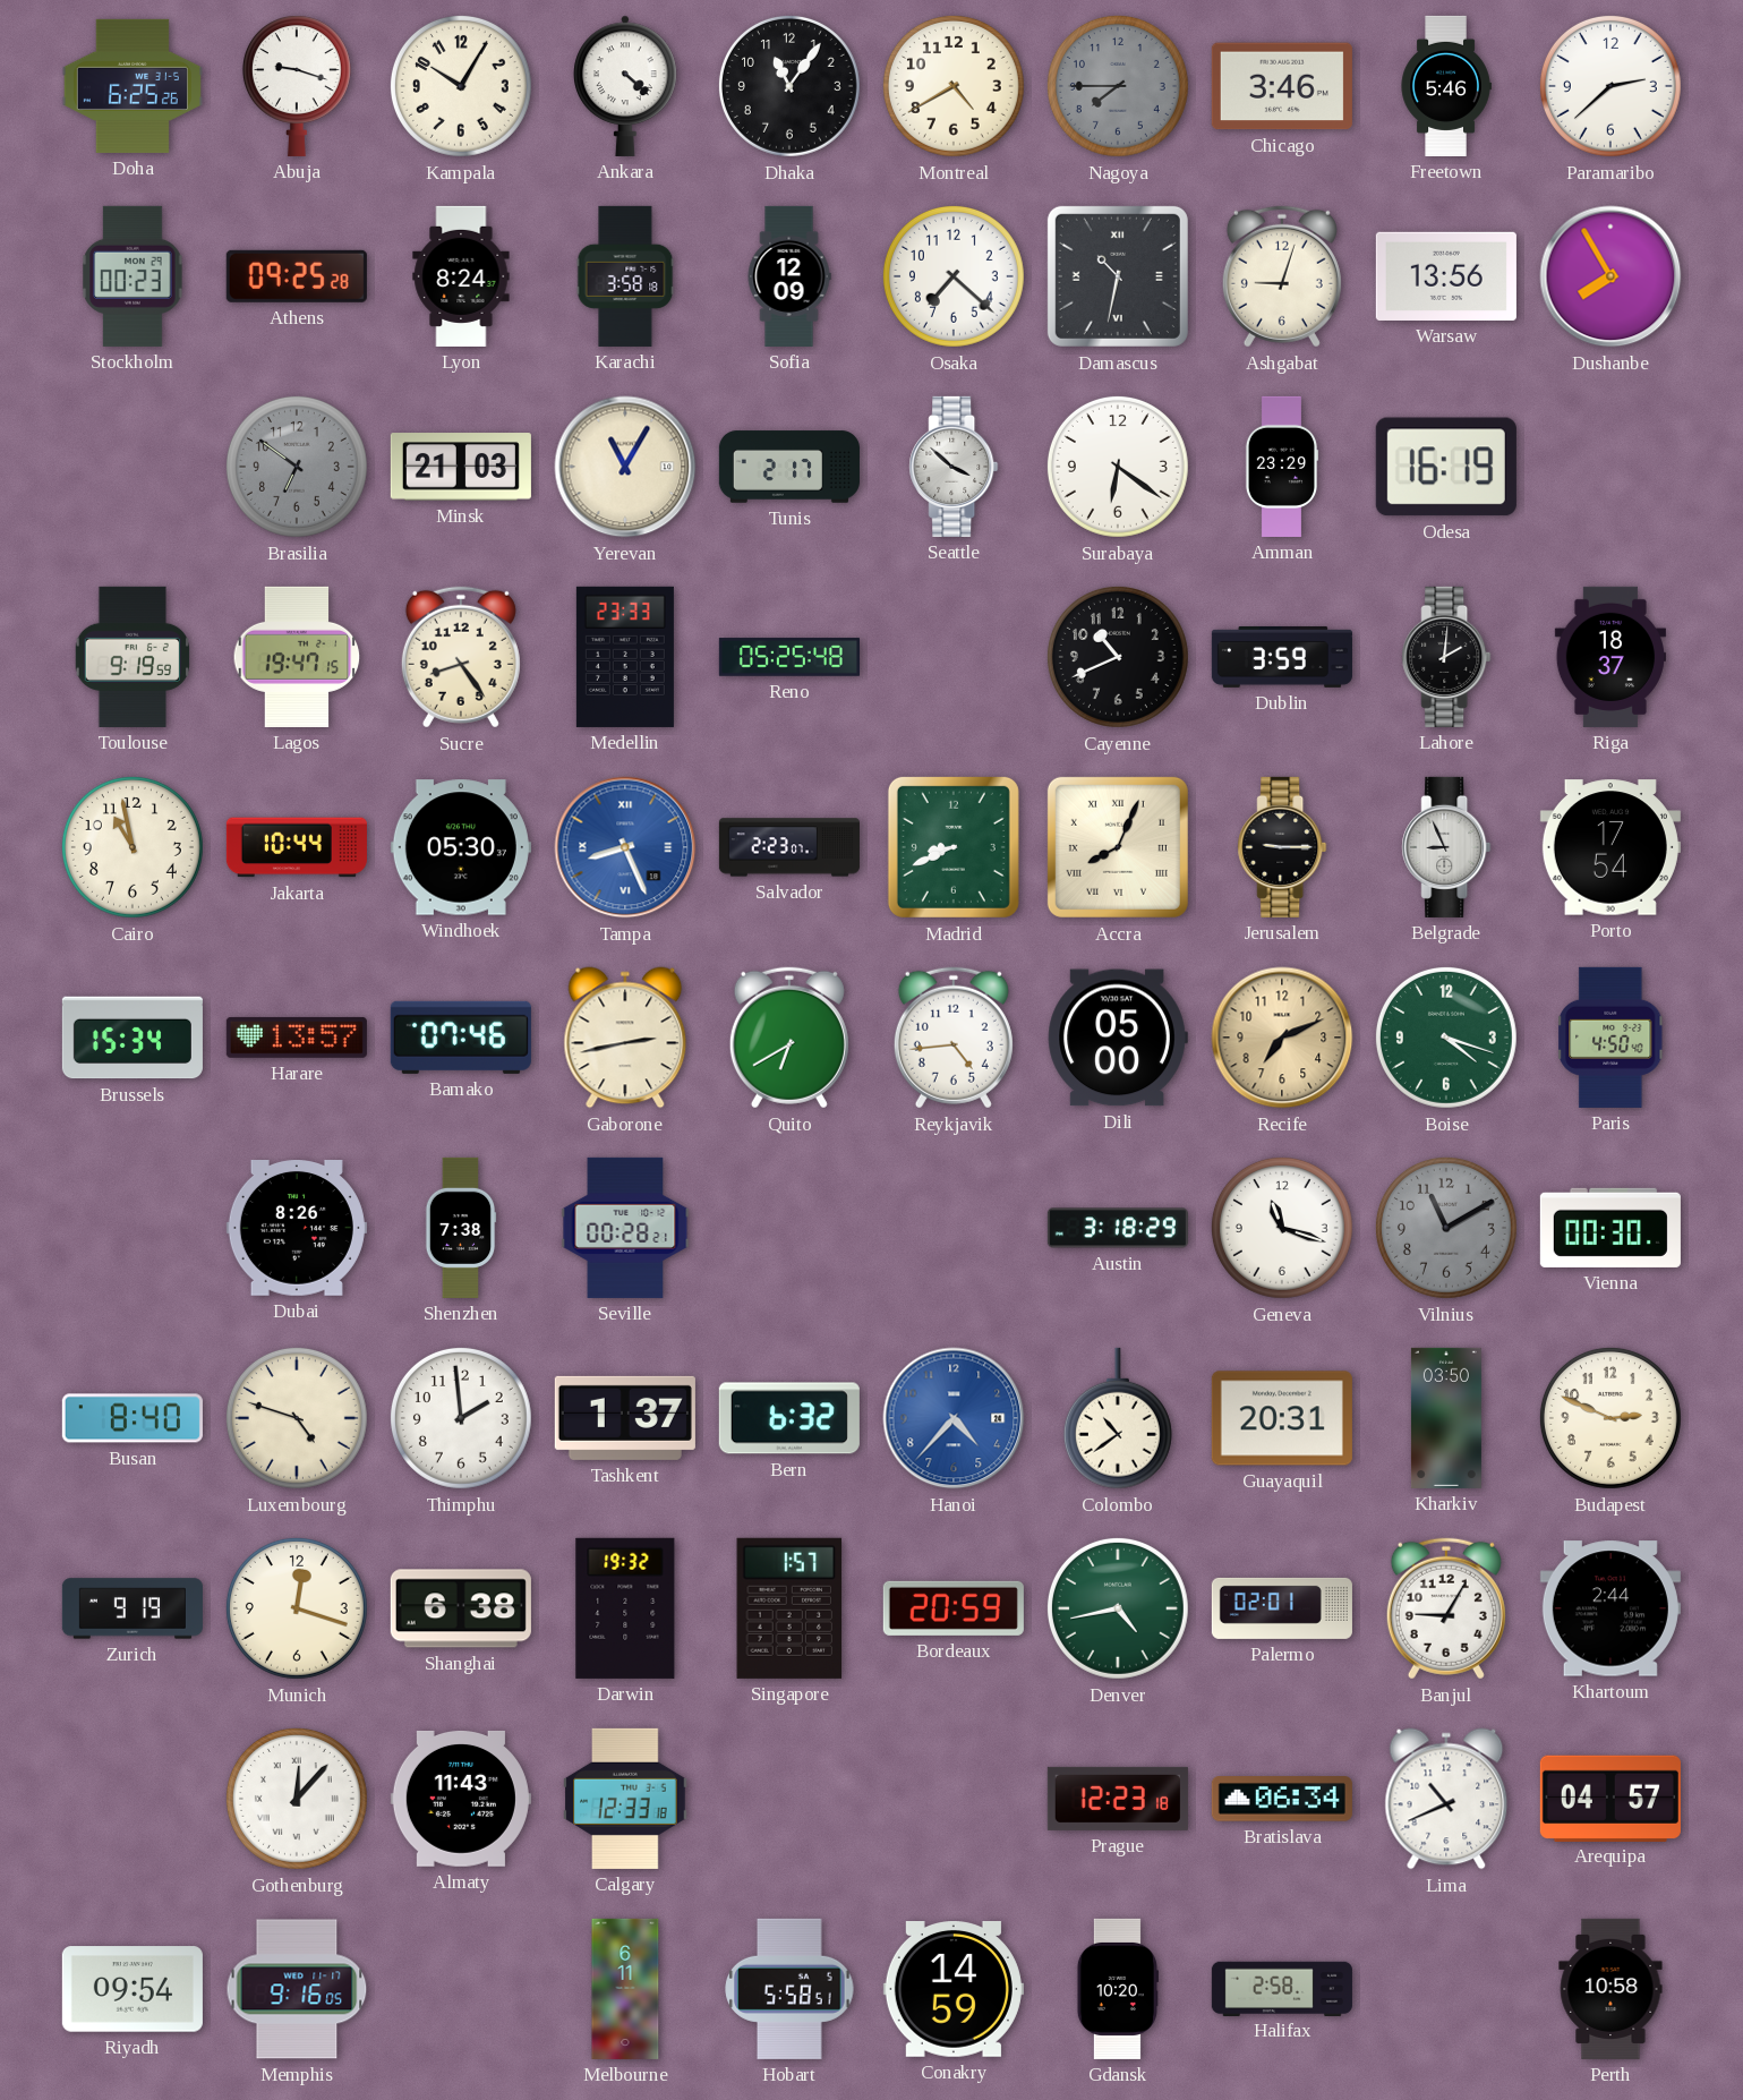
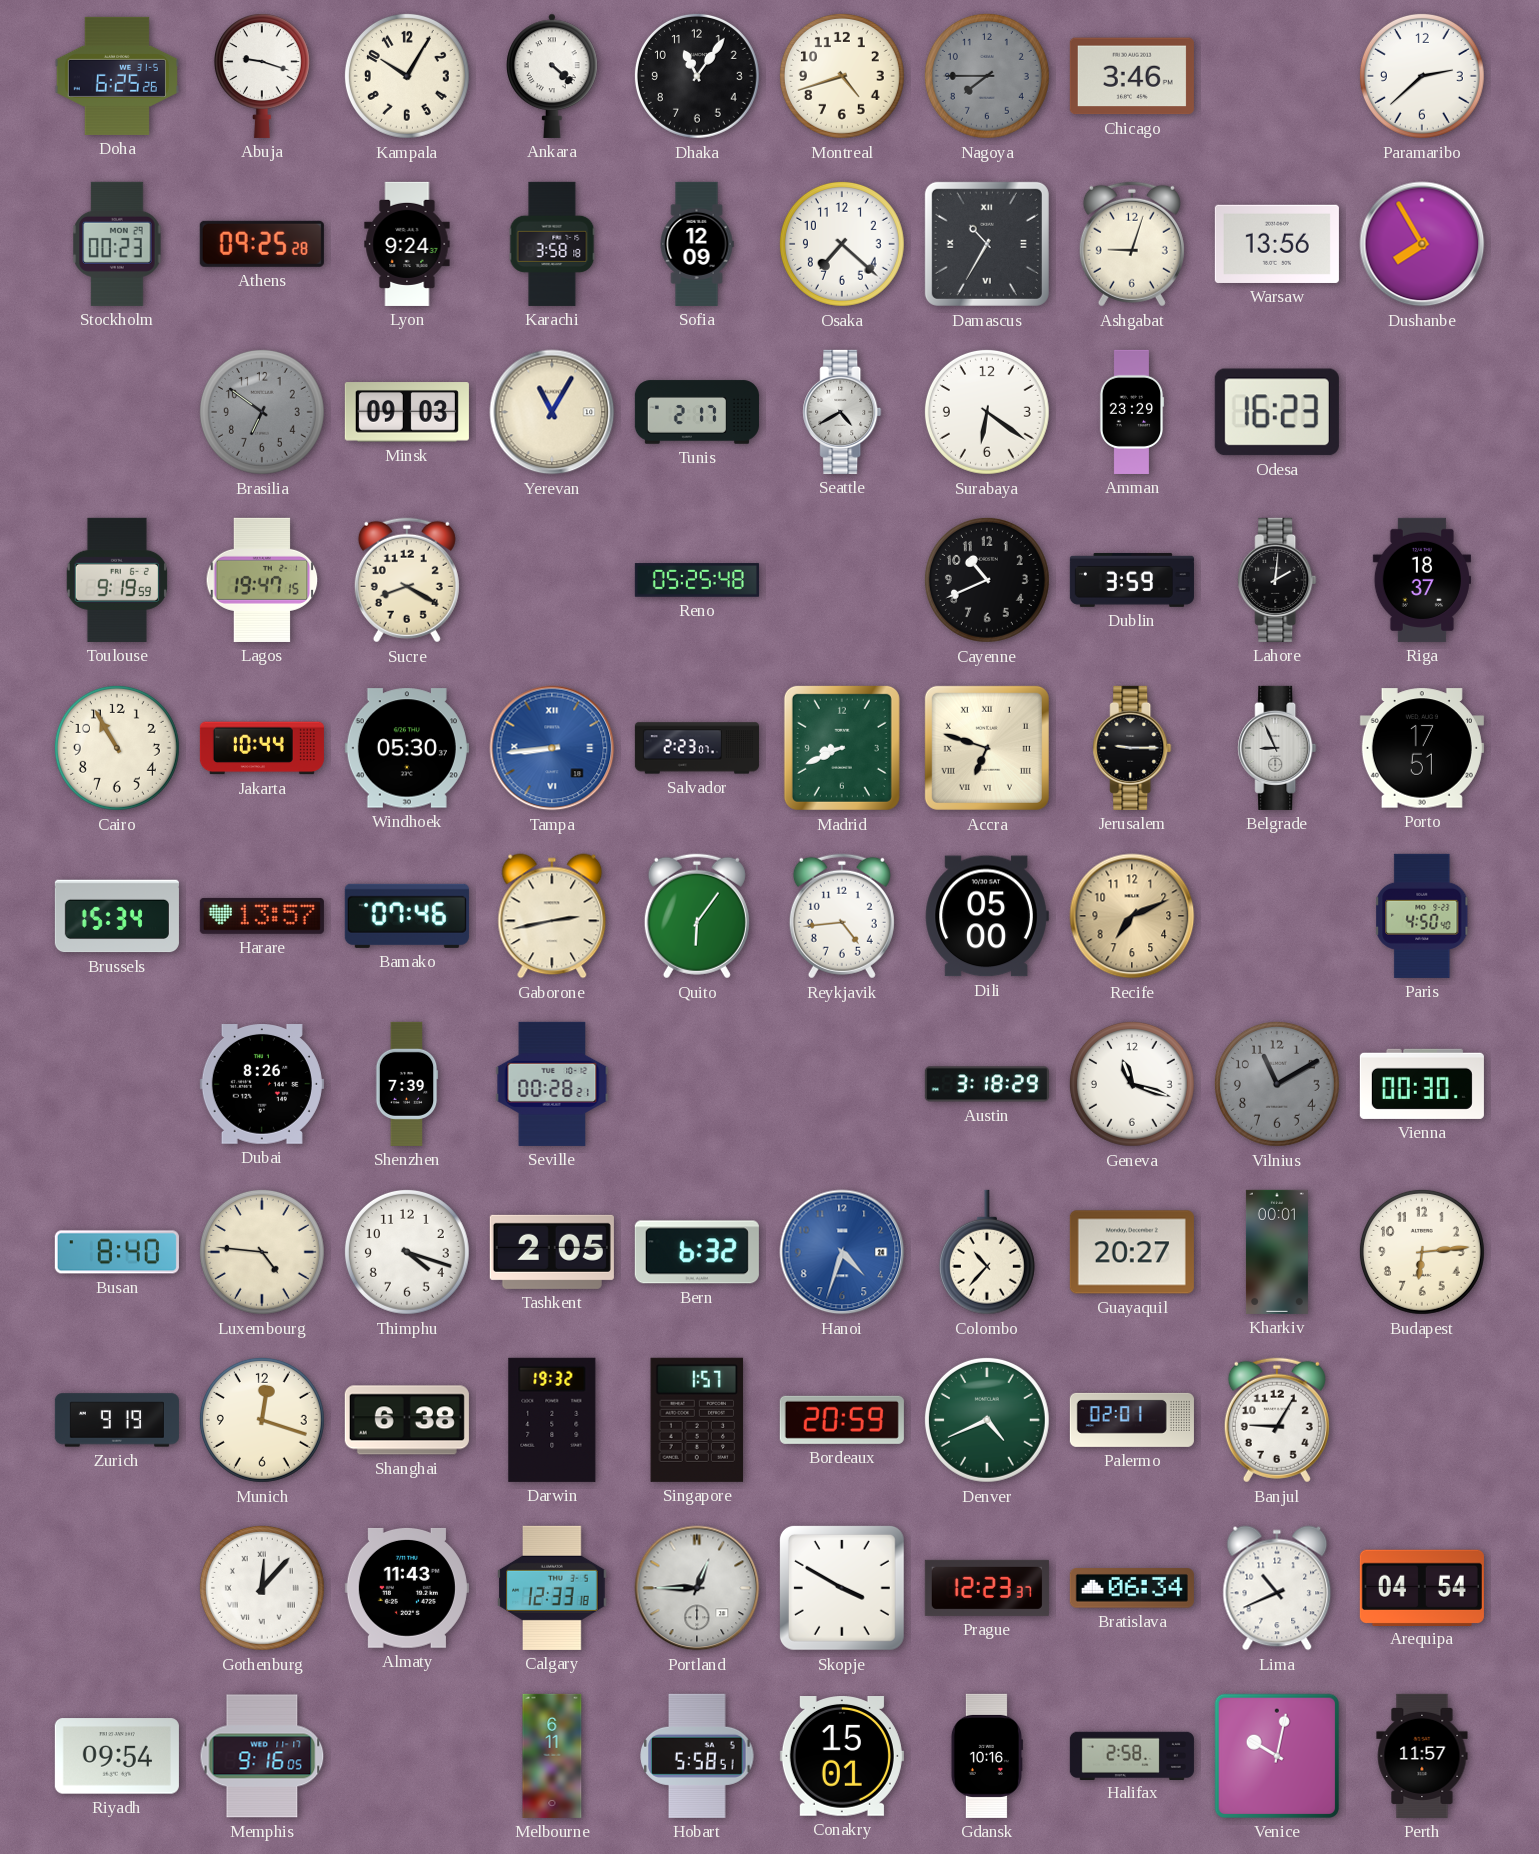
Montreal: 4:40 -> 4:42
Freetown: 5:46 -> none
Lyon: 8:24 -> 9:24
Damascus: 10:32 -> 10:35
Minsk: 21:03 -> 09:03
Seattle: 3:52 -> 4:40
Odesa: 16:19 -> 16:23
Sucre: 8:24 -> 8:20
Medellin: 23:33 -> none
Cairo: 10:58 -> 10:55
Tampa: 8:26 -> 8:44
Accra: 8:04 -> 6:48
Porto: 17:54 -> 17:51
Quito: 6:40 -> 6:06
Boise: 4:18 -> none
Shenzhen: 7:38 -> 7:39
Luxembourg: 4:48 -> 4:46
Thimphu: 1:59 -> 4:18
Tashkent: 1:37 -> 2:05
Hanoi: 4:37 -> 4:33
Colombo: 10:39 -> 10:37
Guayaquil: 20:31 -> 20:27
Kharkiv: 03:50 -> 00:01
Budapest: 2:49 -> 6:14
Denver: 4:43 -> 4:41
Khartoum: 2:44 -> none
Portland: none -> 12:45
Skopje: none -> 3:50
Prague: 12:23:18 -> 12:23:37
Arequipa: 04:57 -> 04:54
Conakry: 14:59 -> 15:01
Gdansk: 10:20 -> 10:16
Venice: none -> 10:02
Perth: 10:58 -> 11:57
